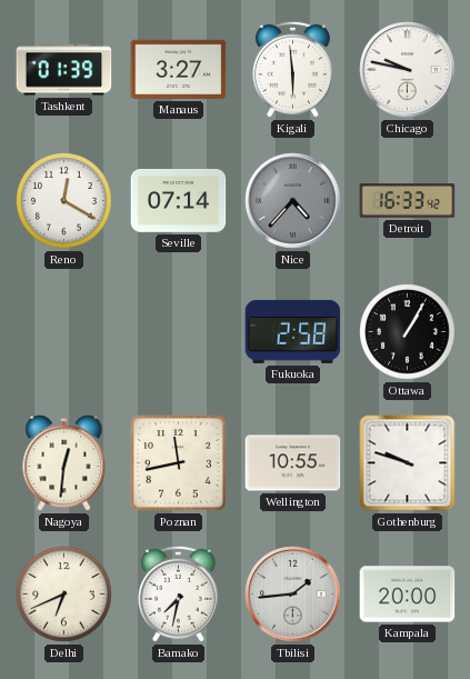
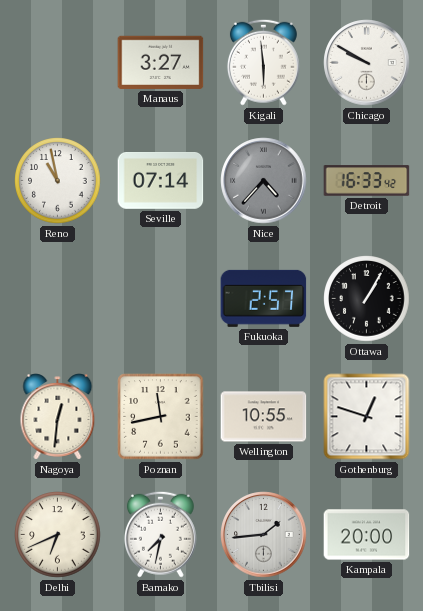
Tashkent: 01:39 -> none
Chicago: 9:47 -> 9:50
Reno: 12:20 -> 10:58
Fukuoka: 2:58 -> 2:57
Gothenburg: 9:48 -> 12:48
